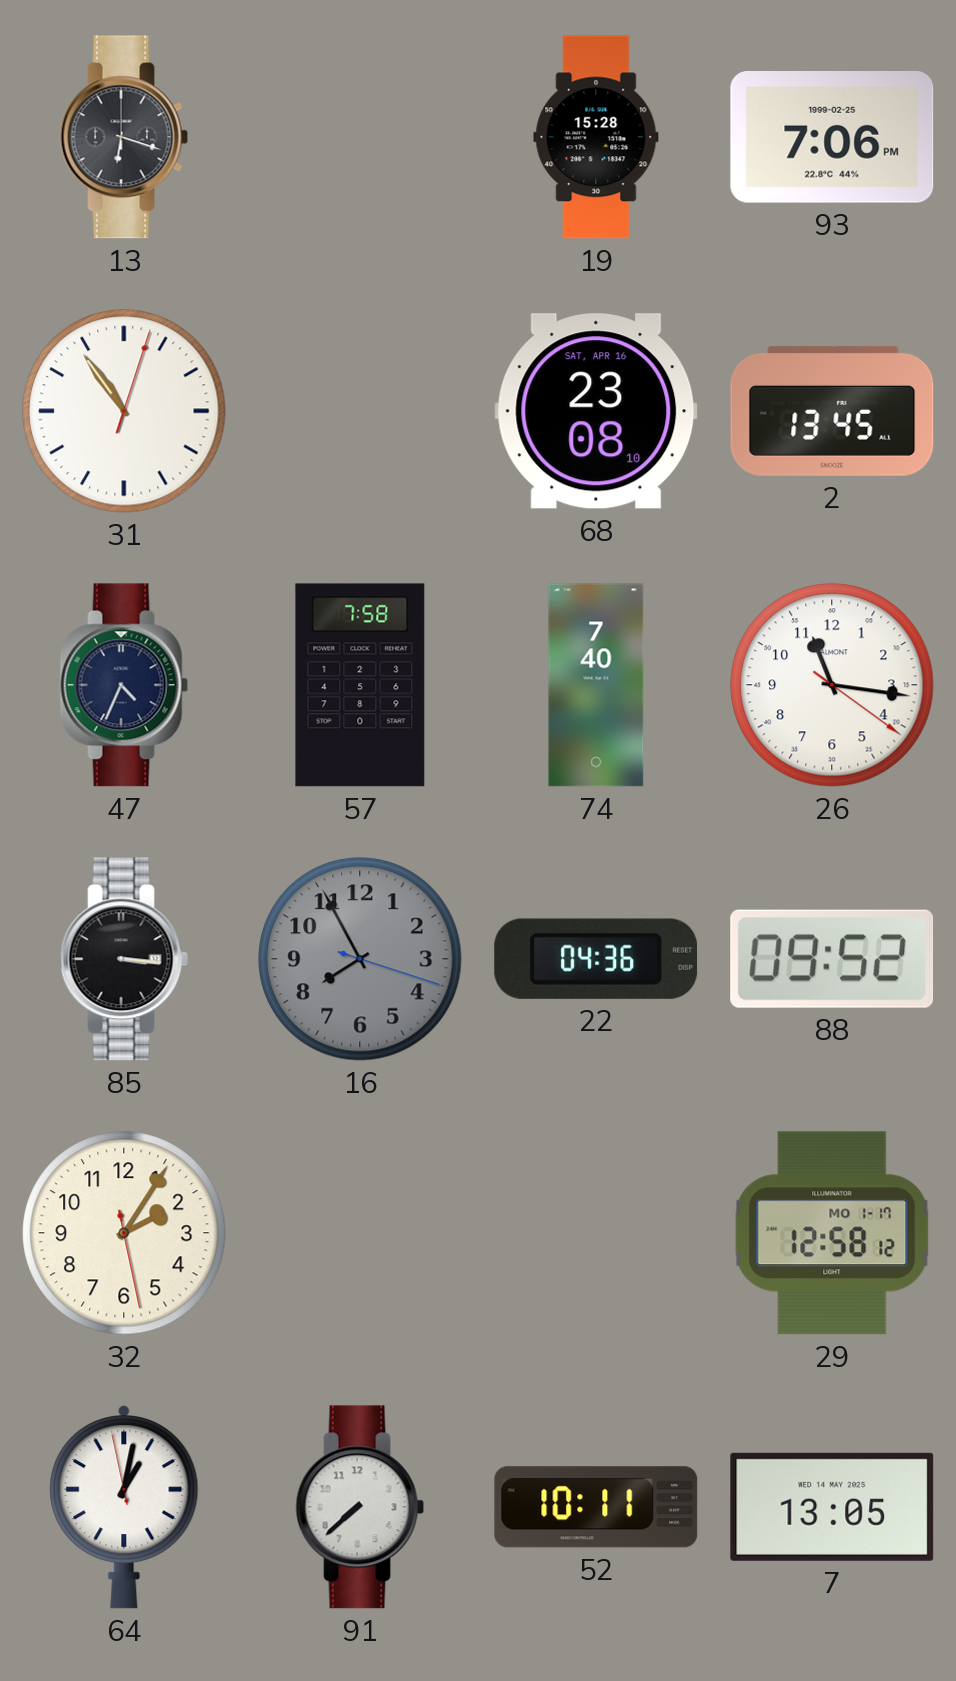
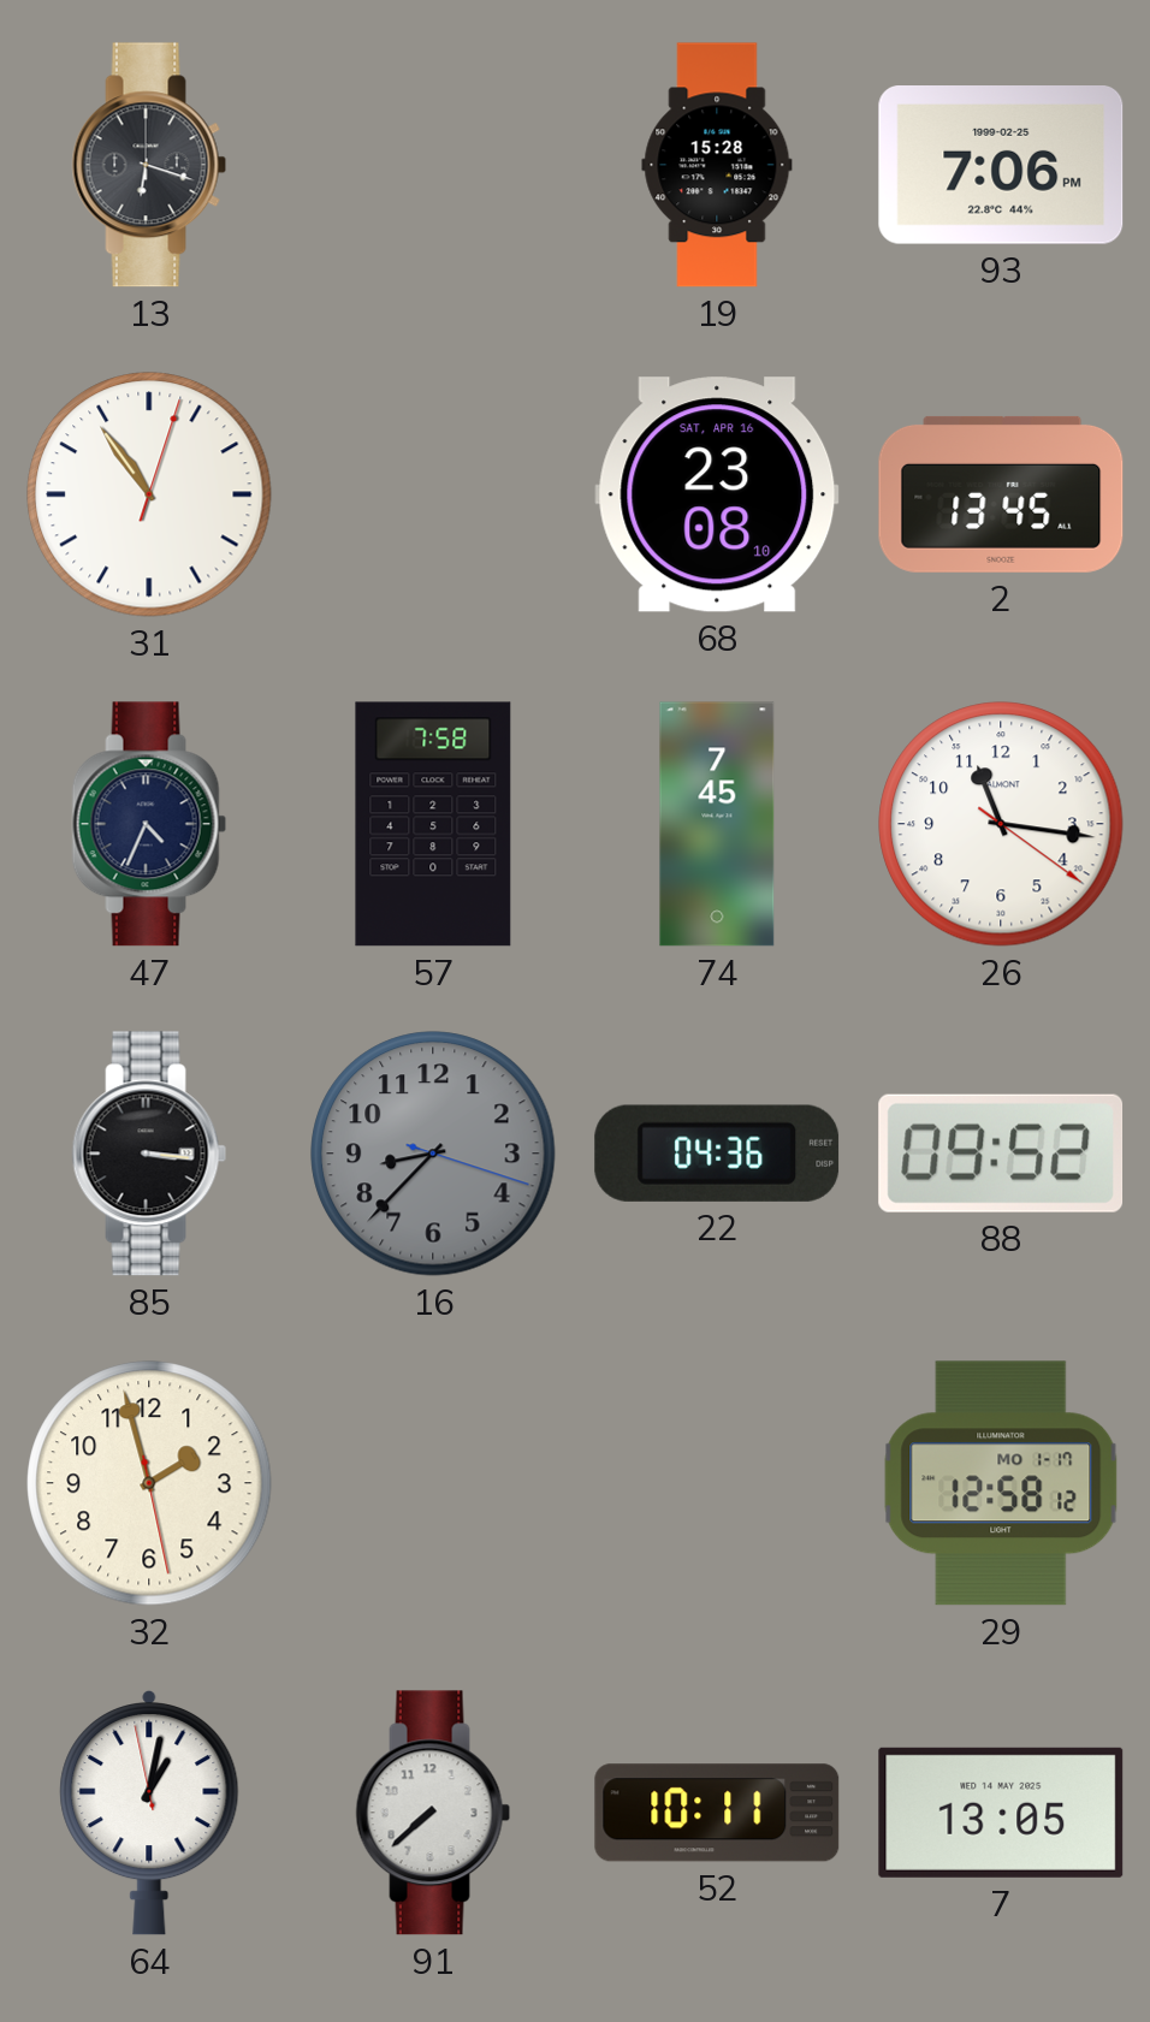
74: 7:40 -> 7:45
16: 7:55 -> 8:37
32: 2:05 -> 1:57
